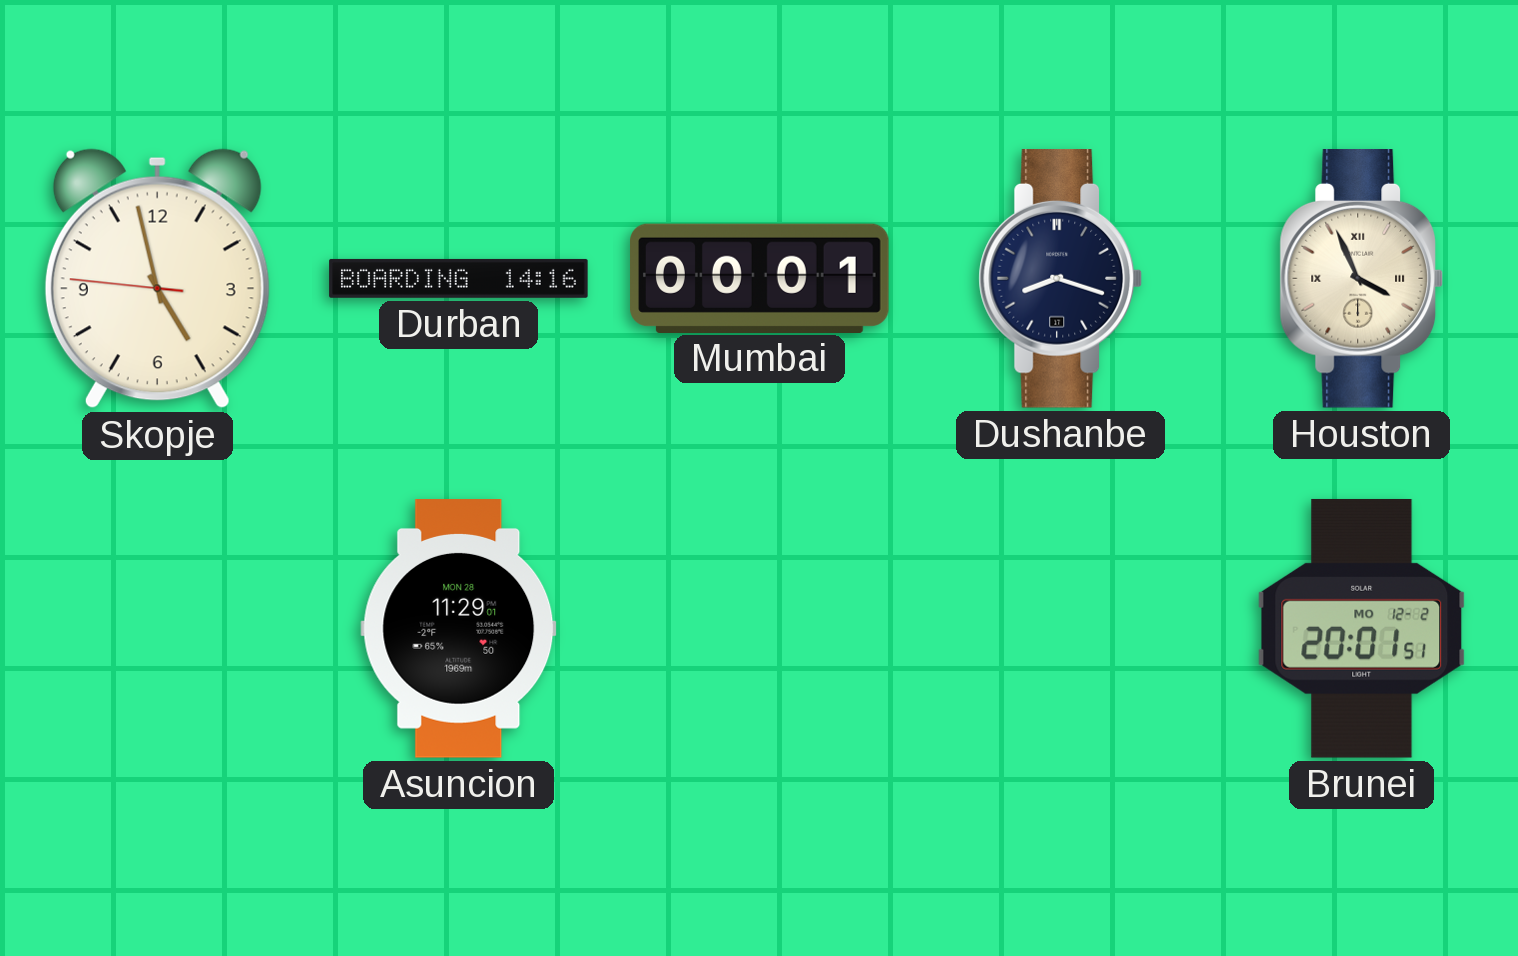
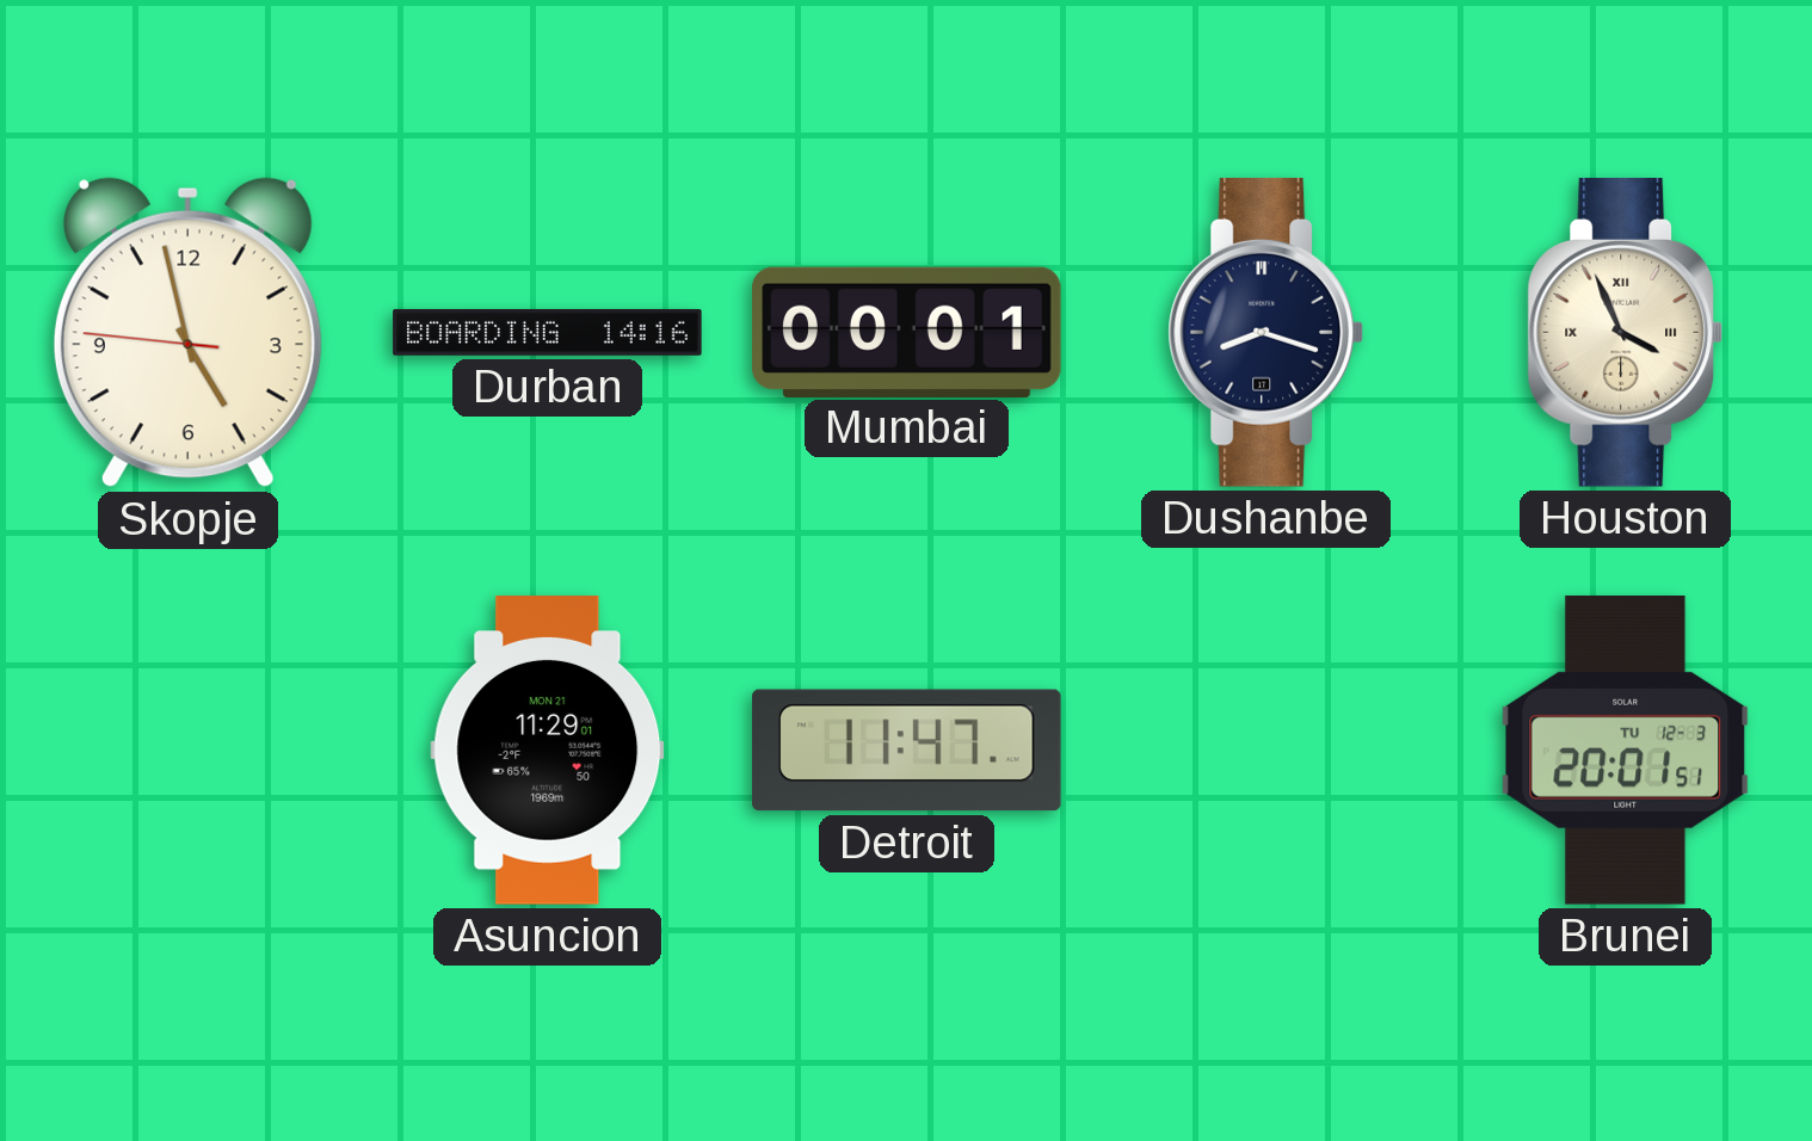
Asuncion date: MON 28 -> MON 21
Detroit: none -> 11:47
Brunei date: MO 12-2 -> TU 12-3
